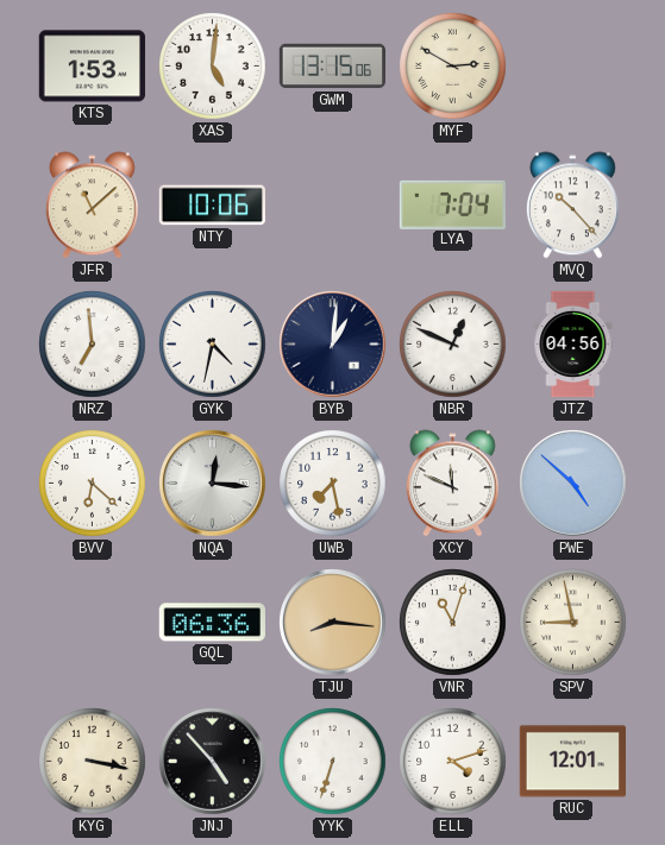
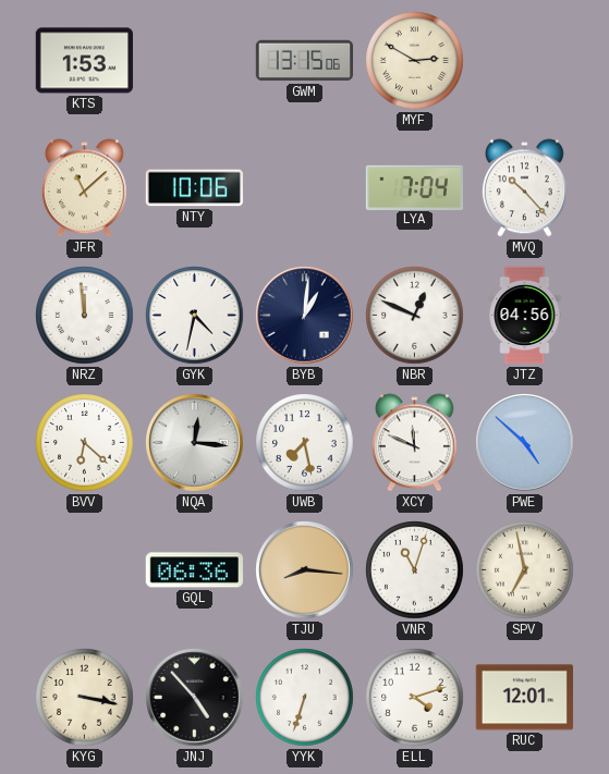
XAS: 5:01 -> none
NRZ: 6:59 -> 11:59
SPV: 8:58 -> 6:58
